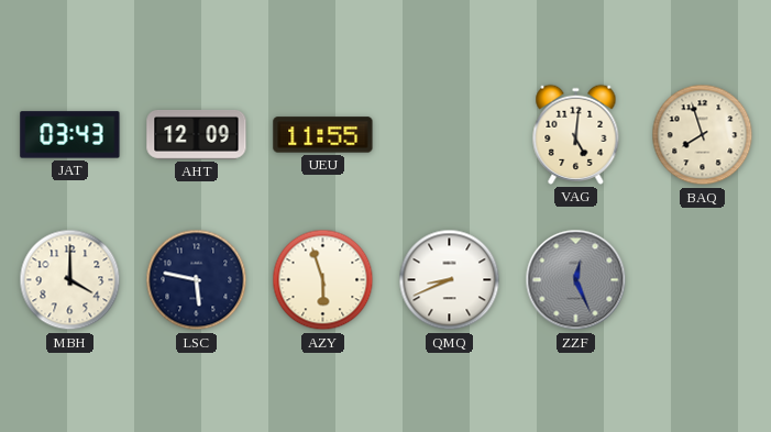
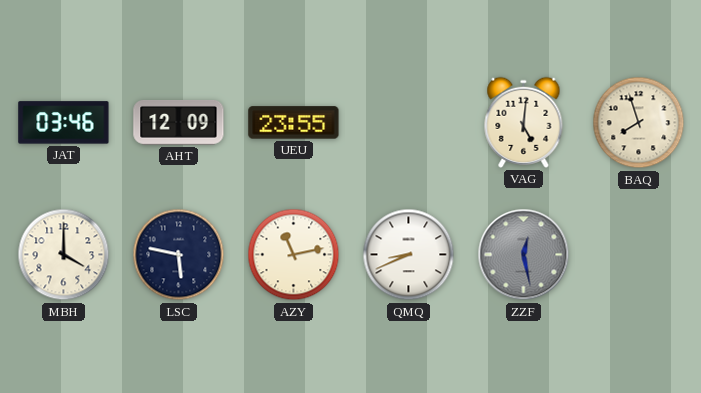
JAT: 03:43 -> 03:46
UEU: 11:55 -> 23:55
AZY: 5:57 -> 11:13
ZZF: 12:26 -> 12:28
